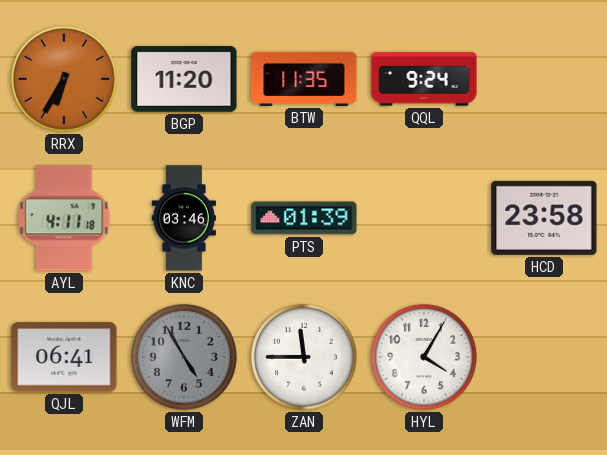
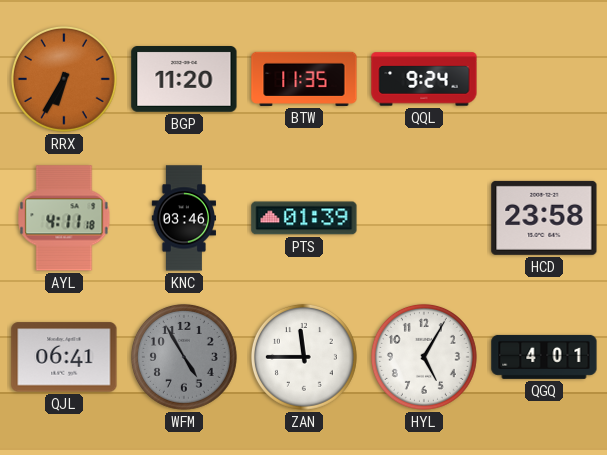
HYL: 4:05 -> 5:05
QGQ: none -> 4:01
